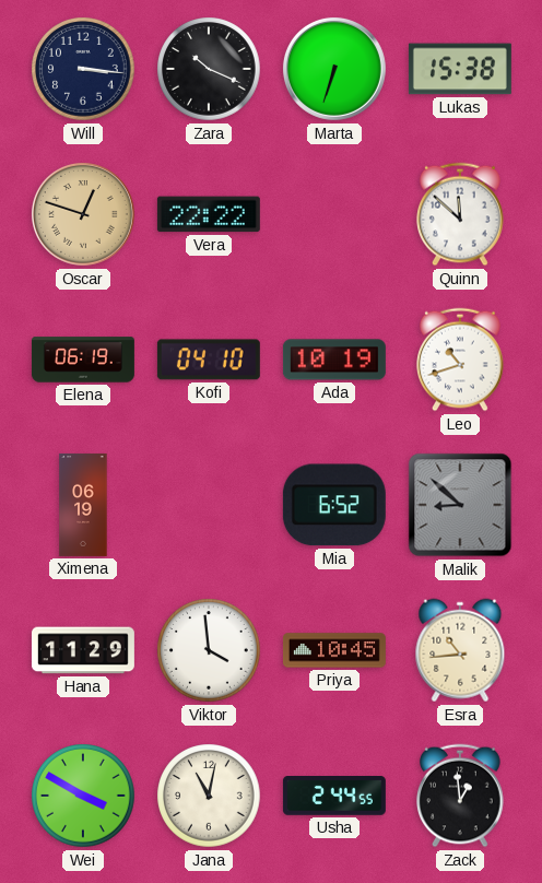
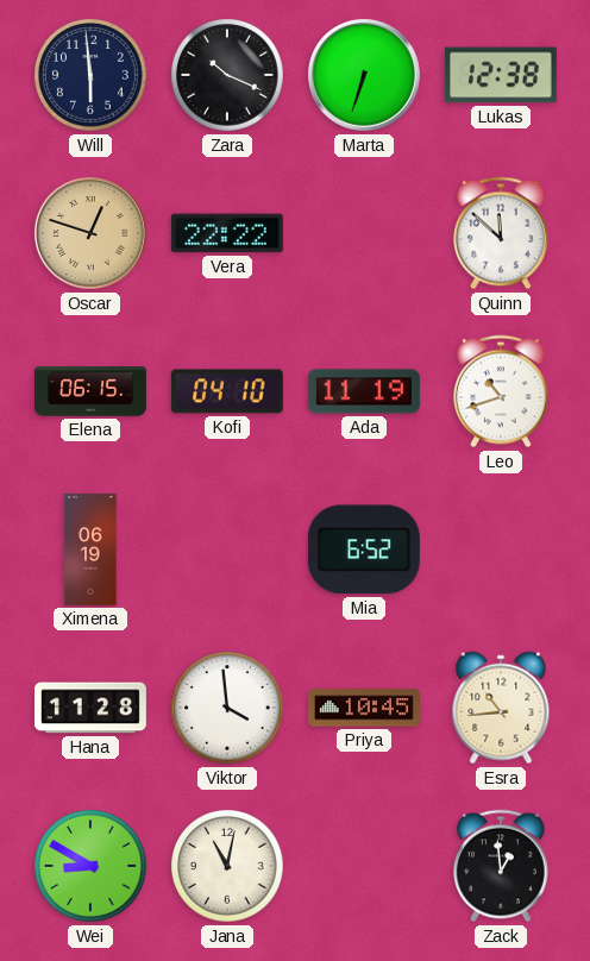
Will: 3:16 -> 5:59
Lukas: 15:38 -> 12:38
Elena: 06:19 -> 06:15
Ada: 10:19 -> 11:19
Malik: 8:52 -> none
Hana: 11:29 -> 11:28
Wei: 3:50 -> 8:50
Usha: 2:44 -> none
